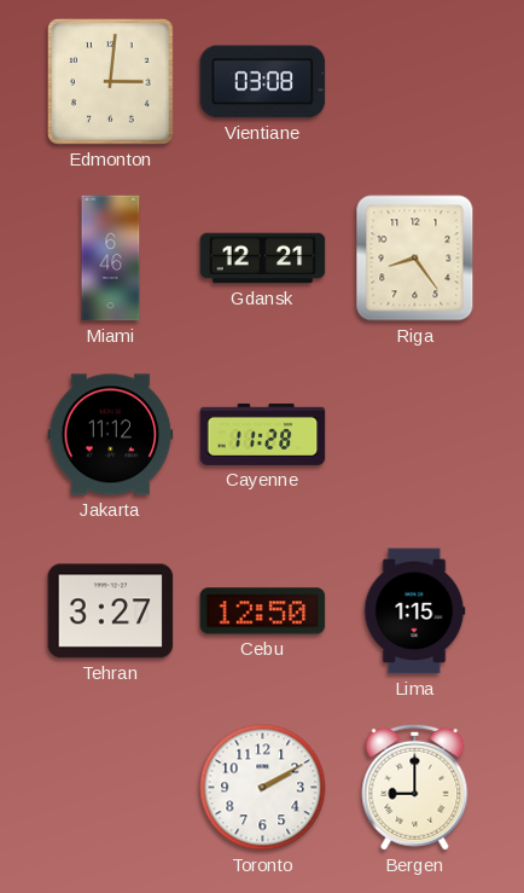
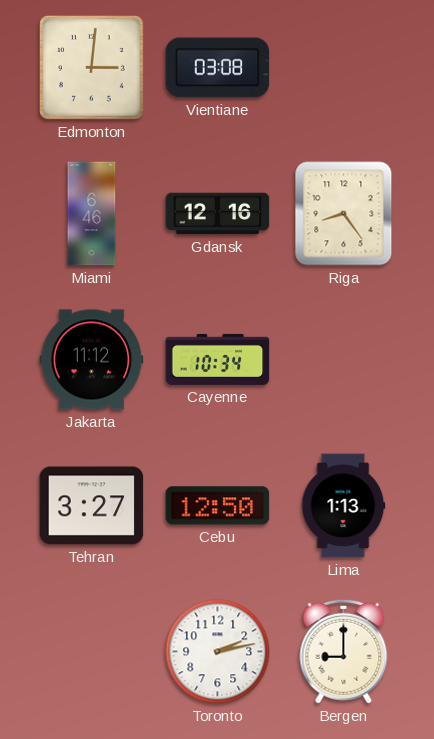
Gdansk: 12:21 -> 12:16
Cayenne: 11:28 -> 10:34
Lima: 1:15 -> 1:13
Toronto: 2:10 -> 2:13
